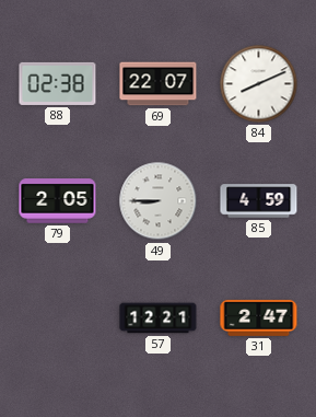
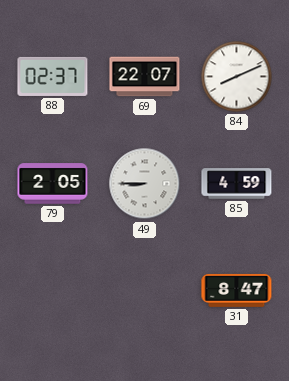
88: 02:38 -> 02:37
57: 12:21 -> none
31: 2:47 -> 8:47
